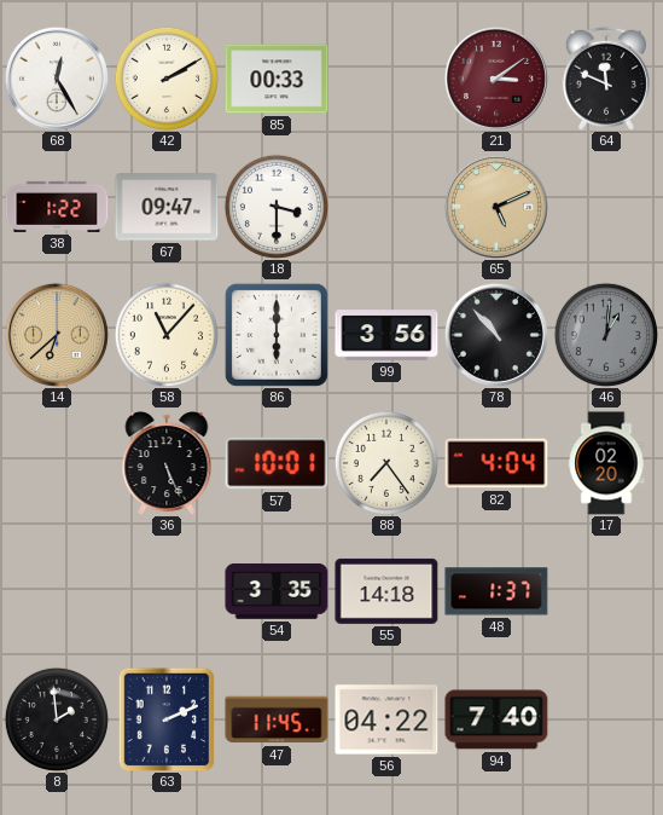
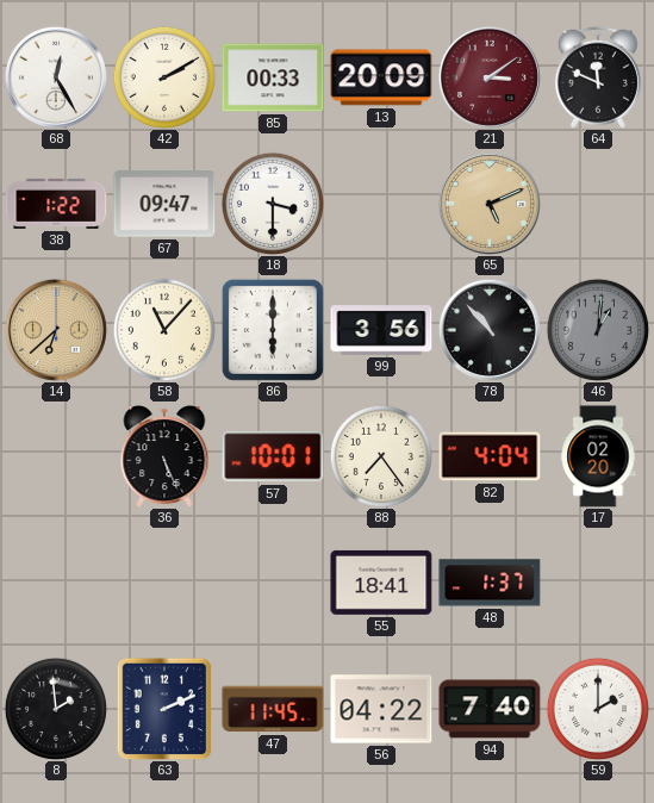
13: none -> 20:09
54: 3:35 -> none
55: 14:18 -> 18:41
59: none -> 2:00
